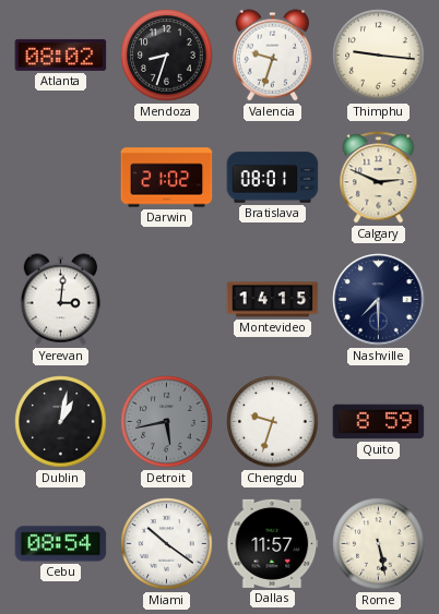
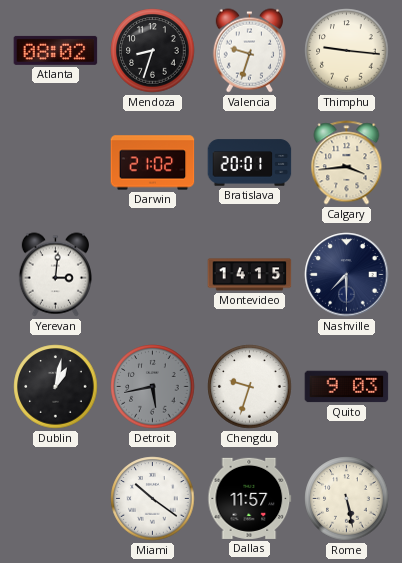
Bratislava: 08:01 -> 20:01
Calgary: 2:49 -> 3:44
Quito: 8:59 -> 9:03
Cebu: 08:54 -> none
